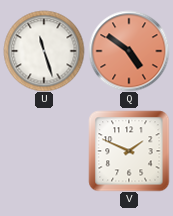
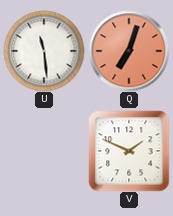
U: 11:27 -> 11:29
Q: 4:51 -> 7:03
